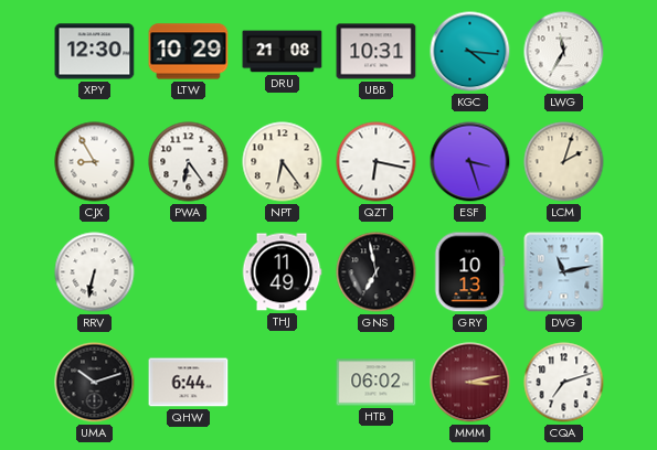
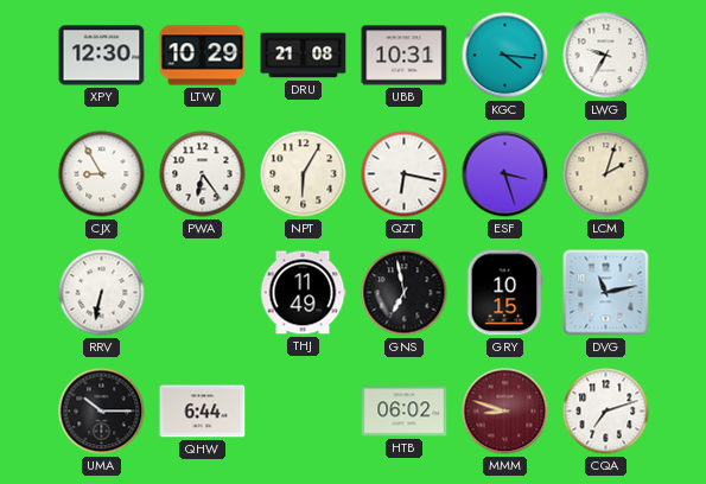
LWG: 11:35 -> 9:35
NPT: 6:24 -> 6:05
GRY: 10:13 -> 10:15
UMA: 10:12 -> 10:15
MMM: 3:13 -> 8:48
